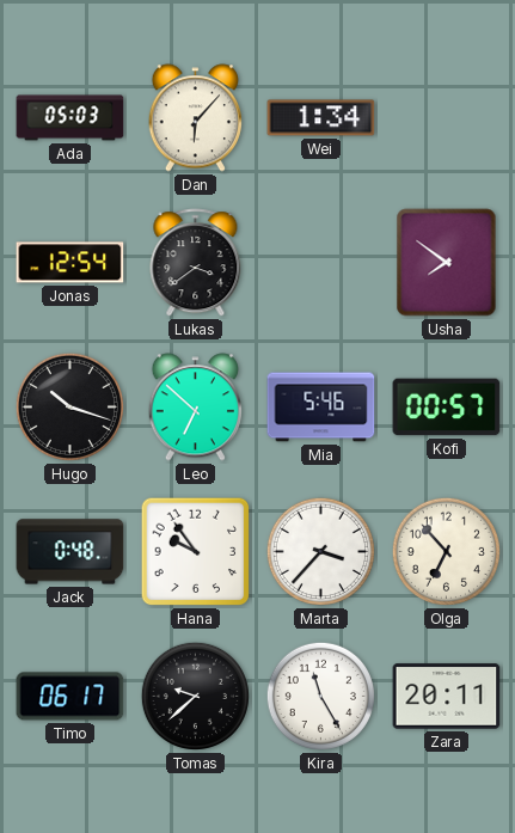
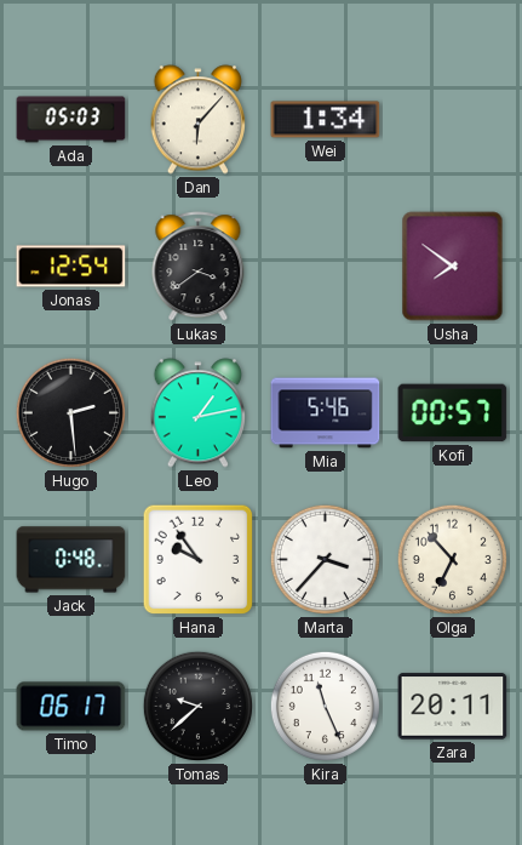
Hugo: 10:18 -> 2:29
Leo: 6:52 -> 1:13
Kira: 11:25 -> 11:26
